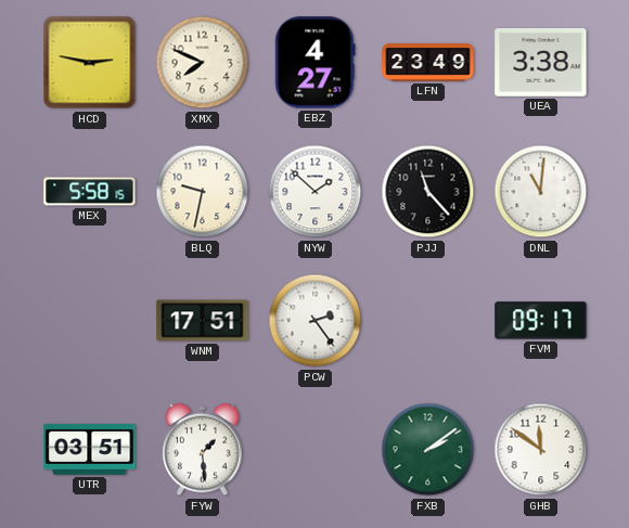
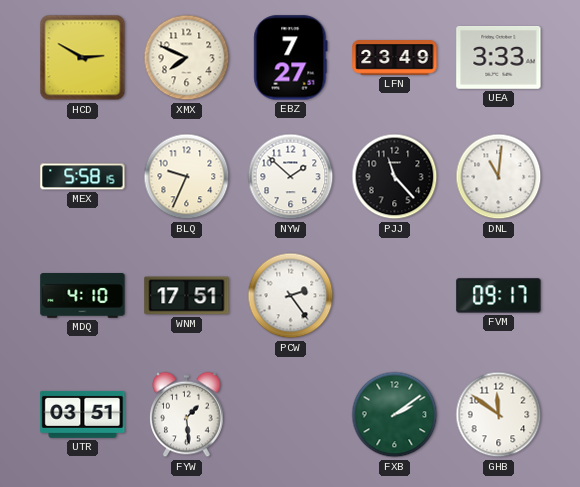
HCD: 2:47 -> 2:50
EBZ: 4:27 -> 7:27
UEA: 3:38 -> 3:33
BLQ: 9:32 -> 9:34
MDQ: none -> 4:10
